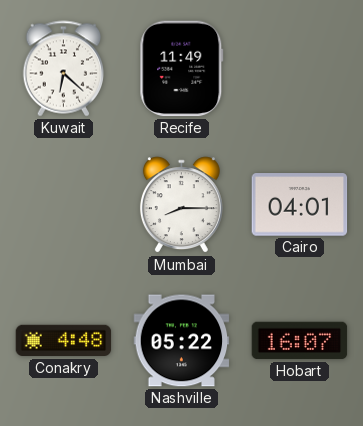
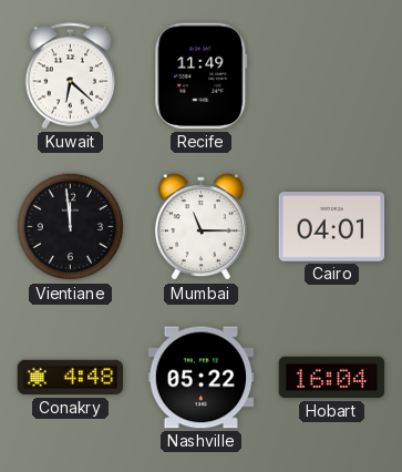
Vientiane: none -> 11:59
Mumbai: 8:15 -> 11:15
Hobart: 16:07 -> 16:04
